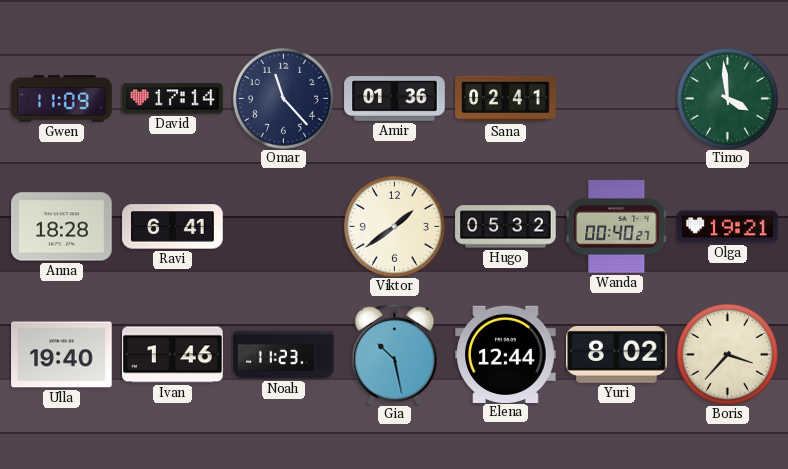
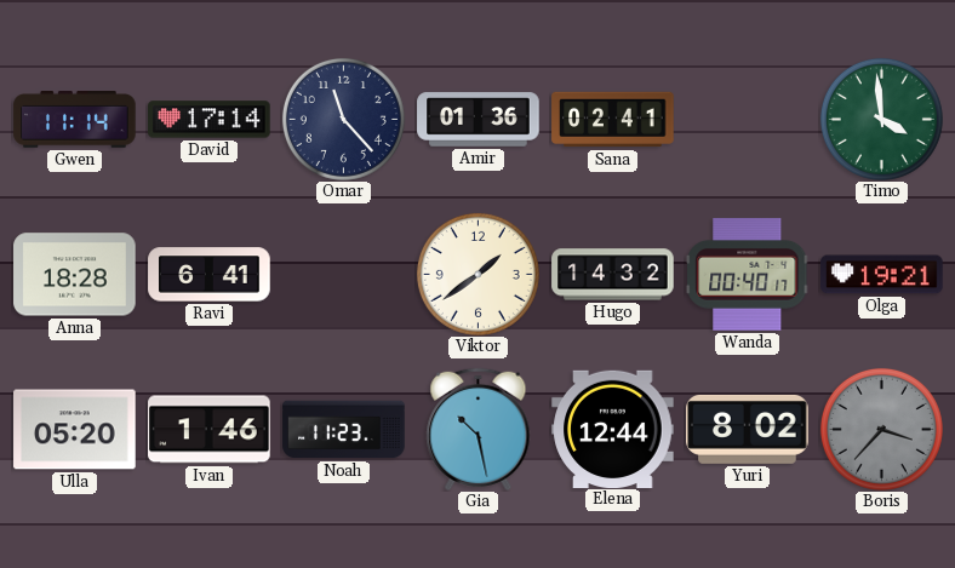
Gwen: 11:09 -> 11:14
Hugo: 05:32 -> 14:32
Wanda: 00:40:27 -> 00:40:17
Ulla: 19:40 -> 05:20
Boris dial: cream -> grey
